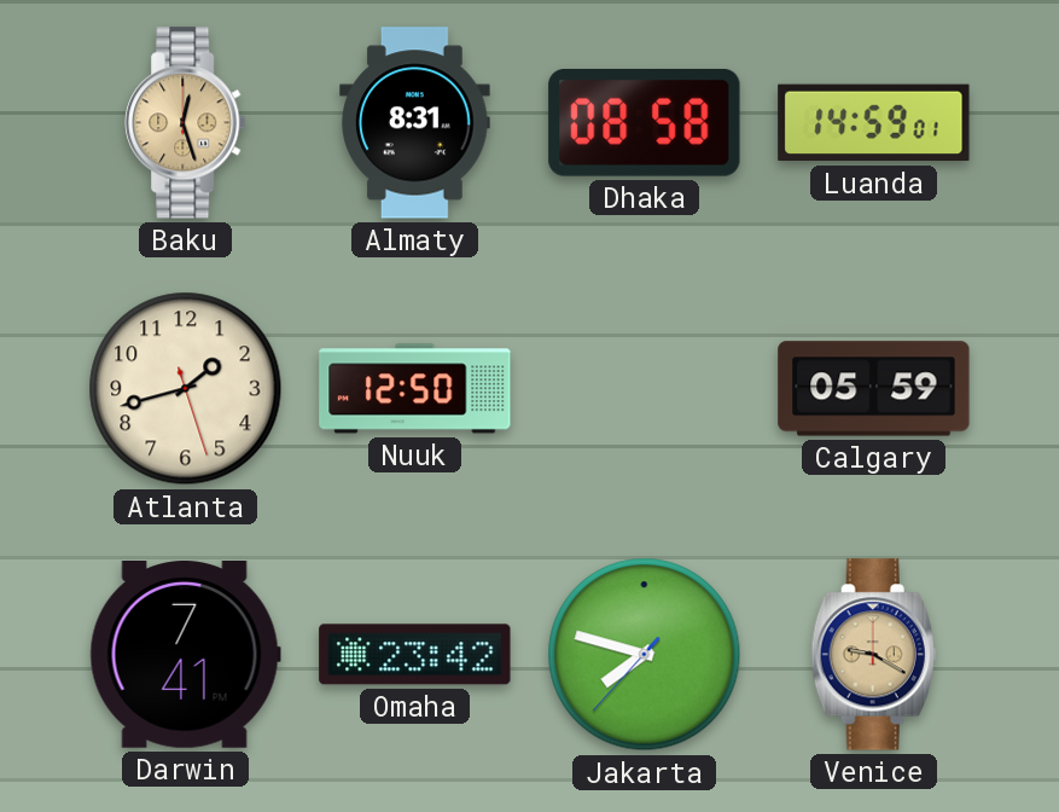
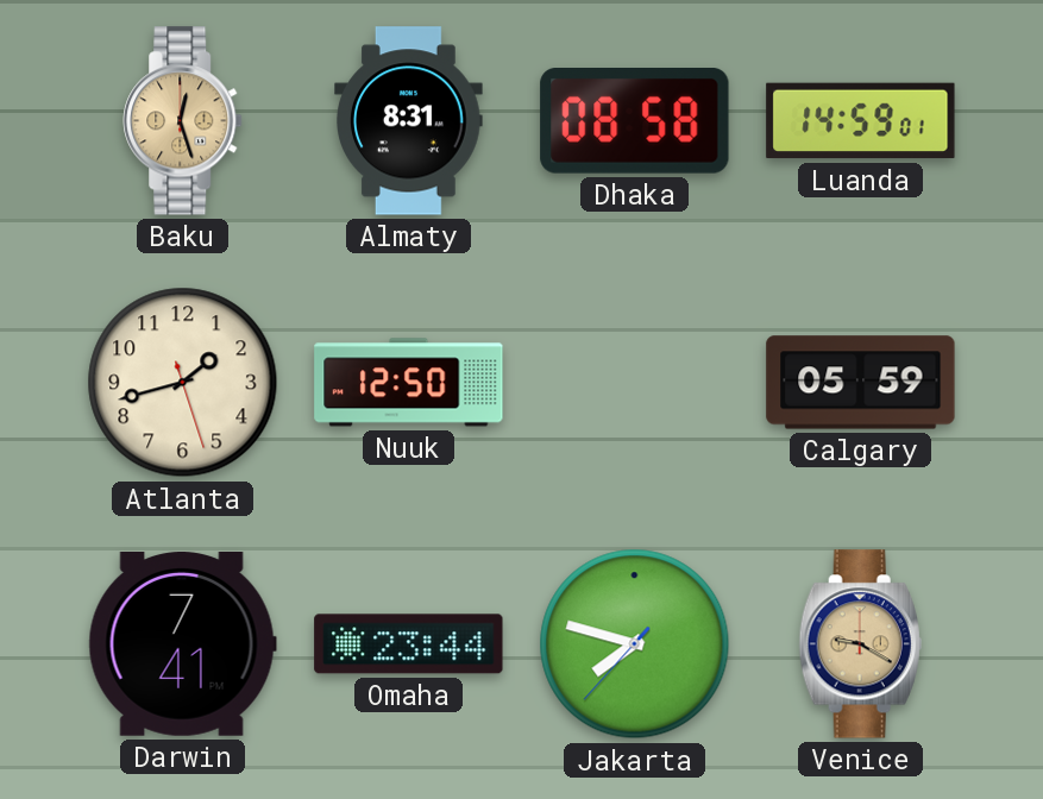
Omaha: 23:42 -> 23:44
